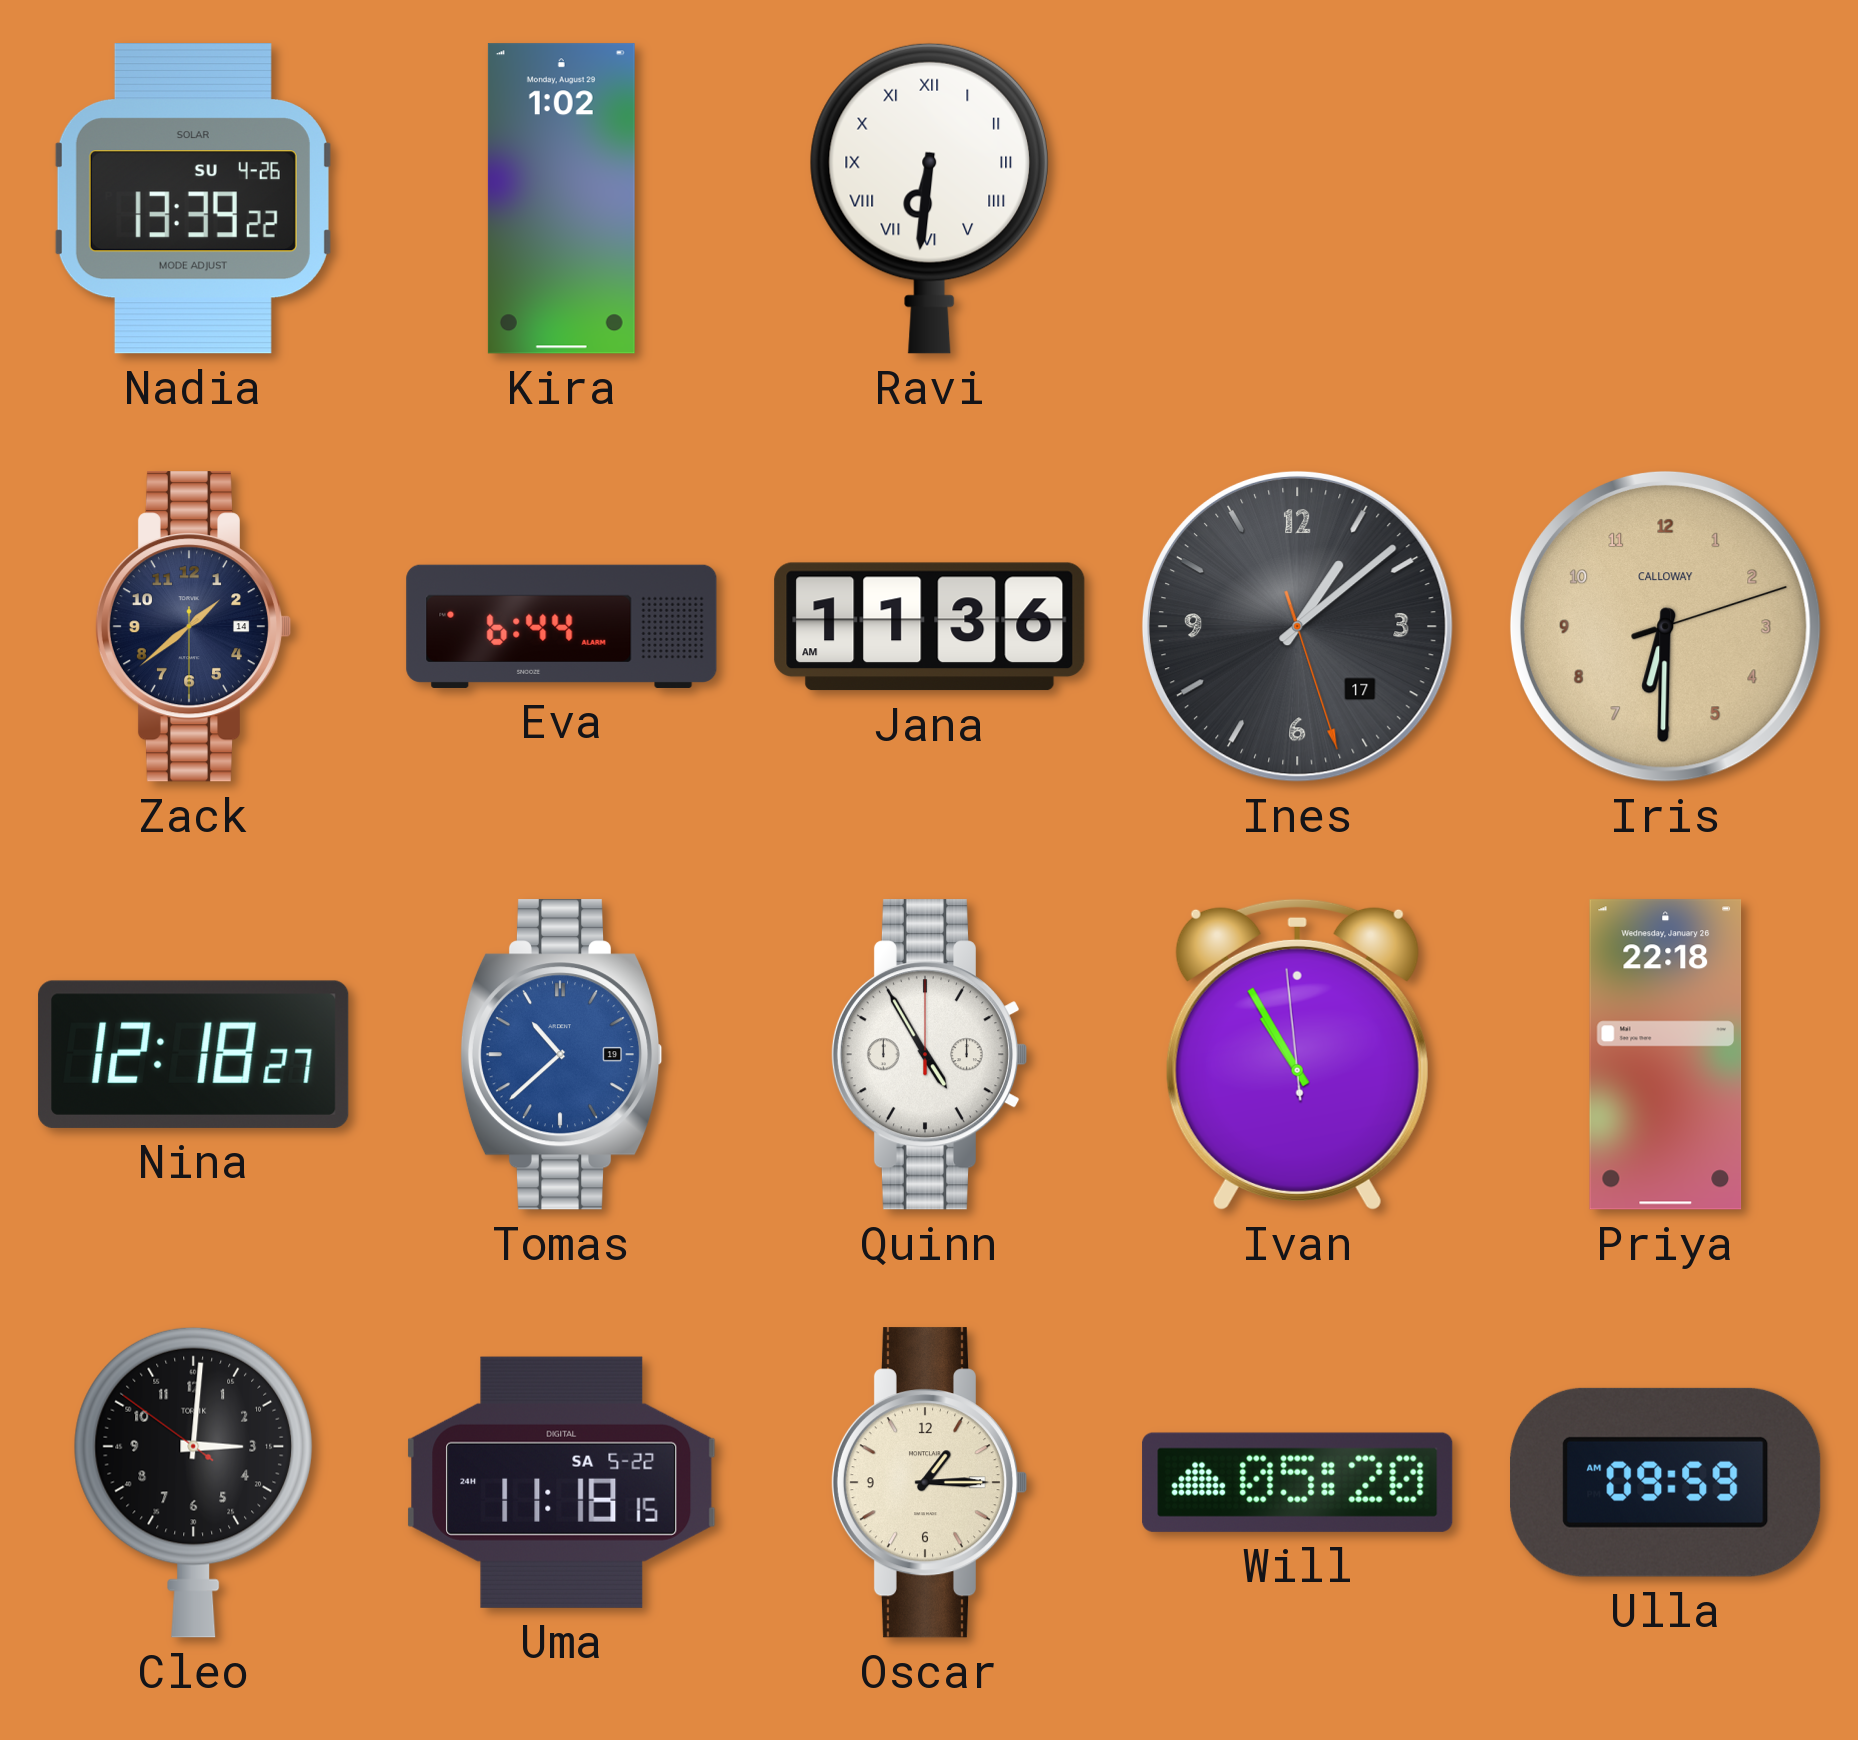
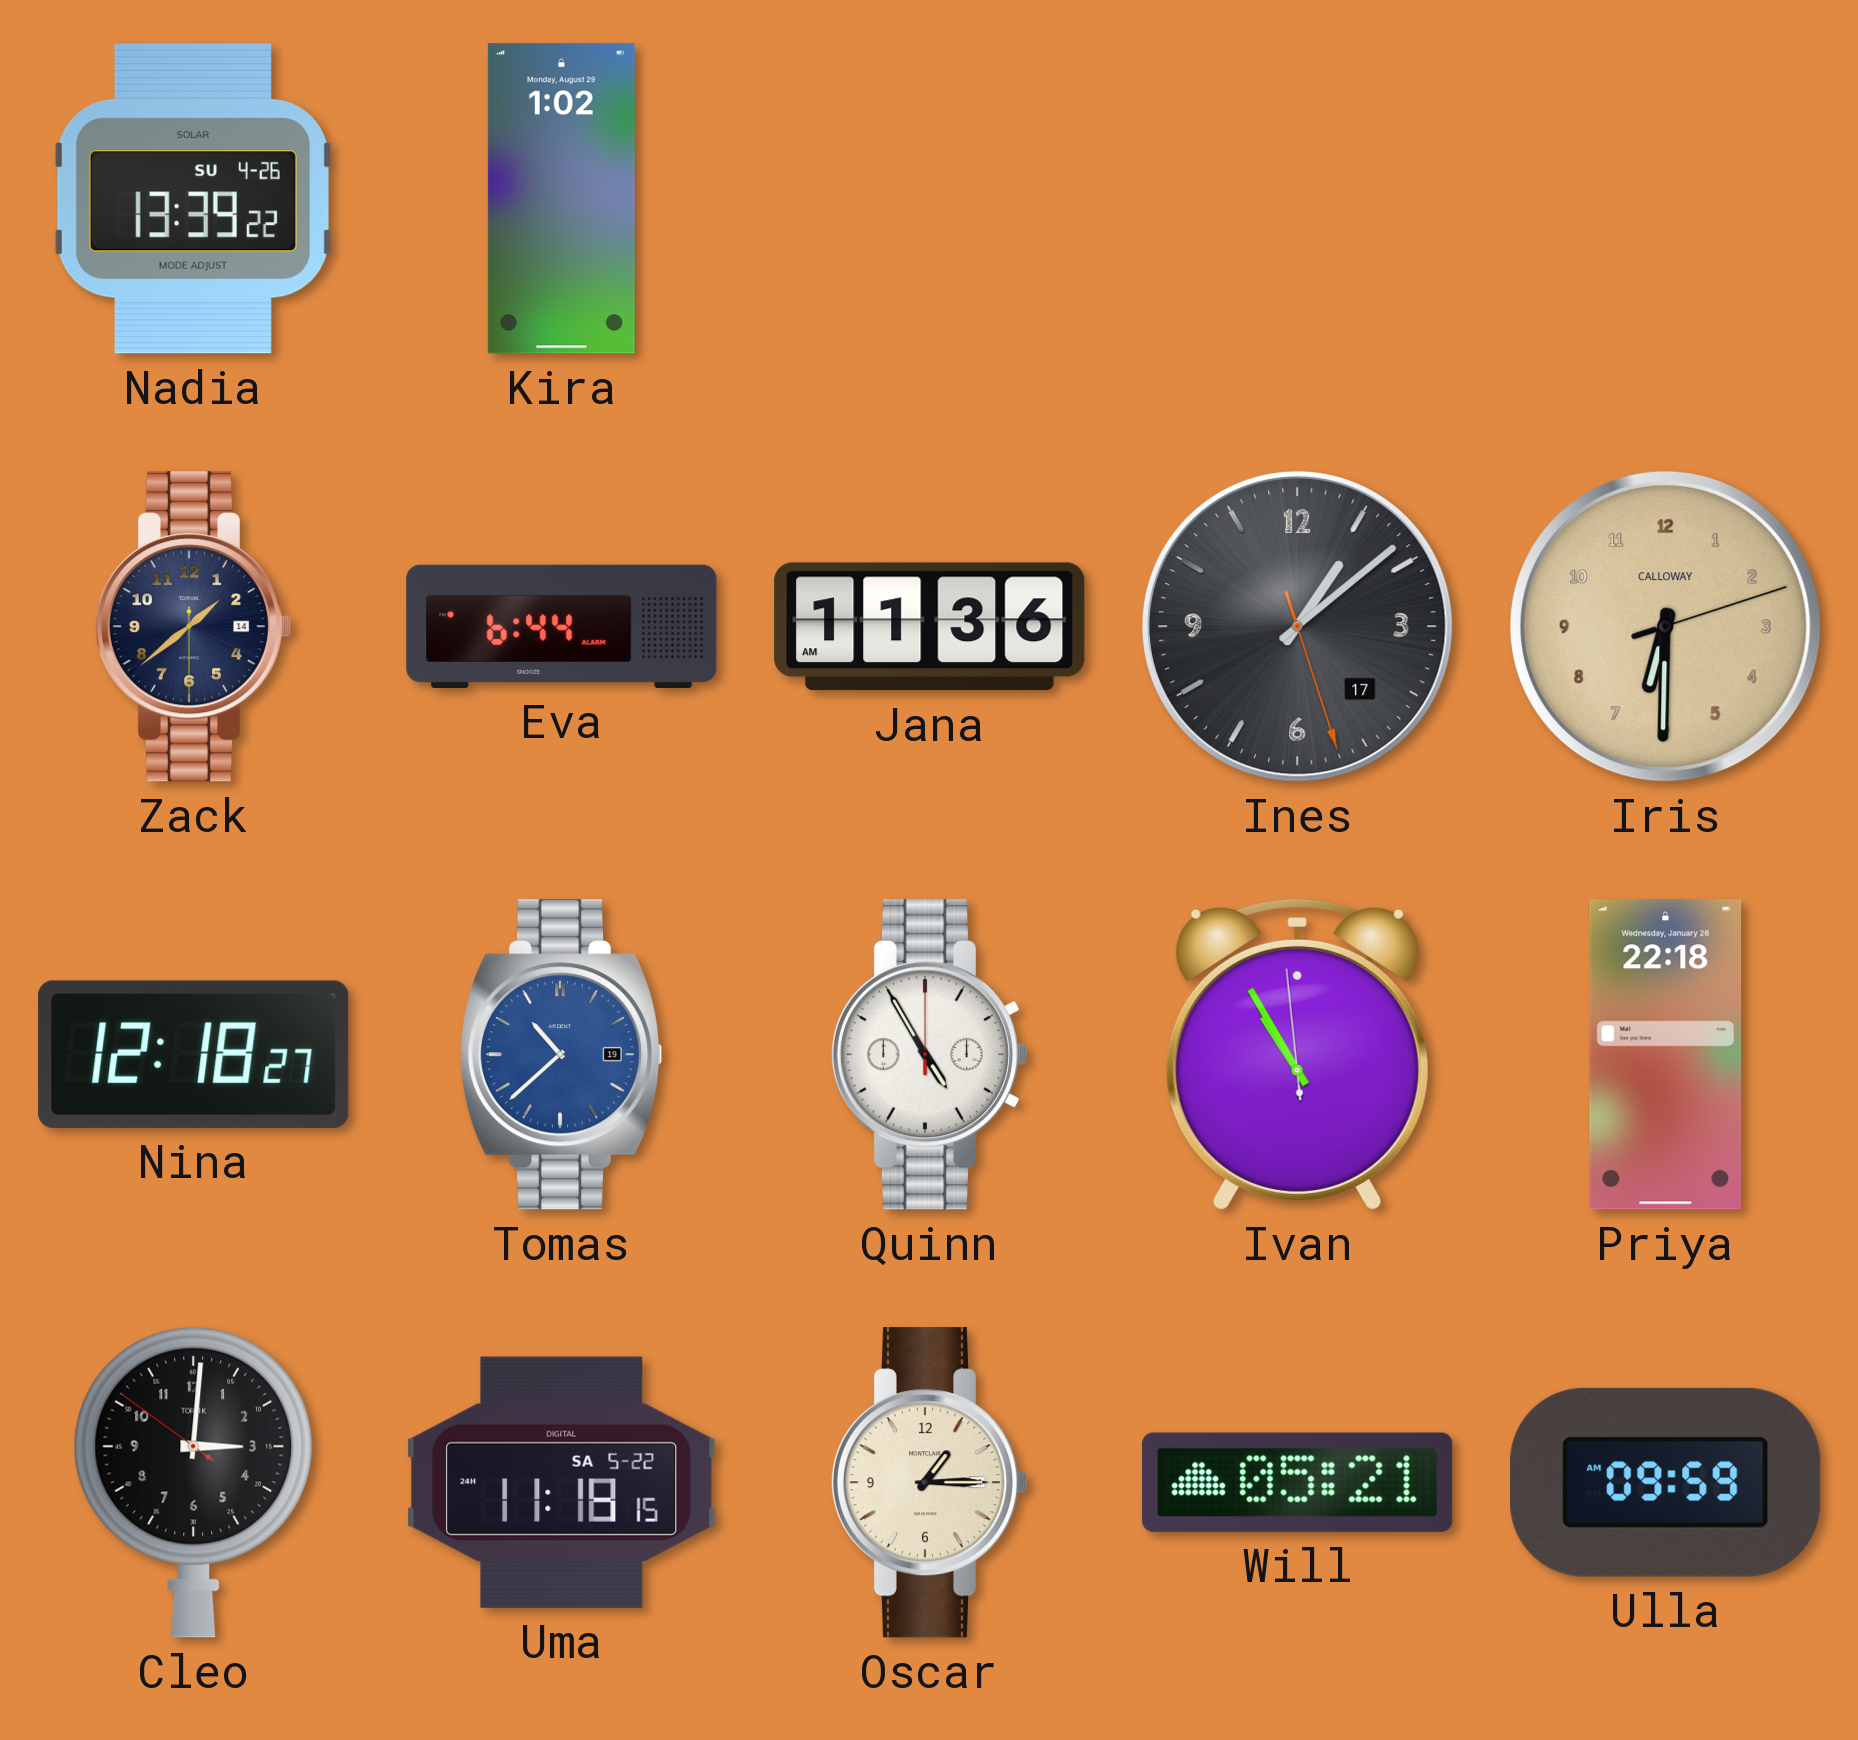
Ravi: 6:31 -> none
Will: 05:20 -> 05:21
